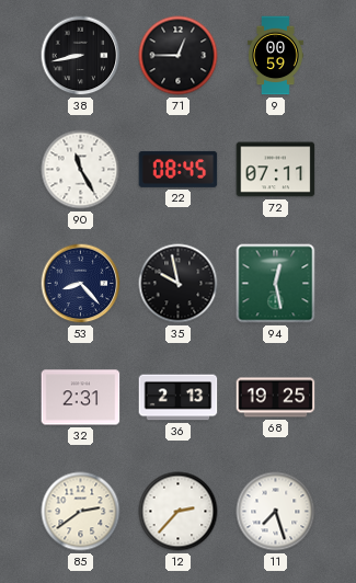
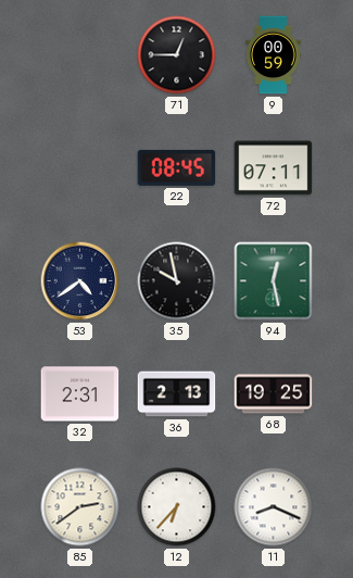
38: 8:43 -> none
90: 11:25 -> none
53: 8:23 -> 4:39
12: 2:37 -> 6:37
11: 7:27 -> 8:19
